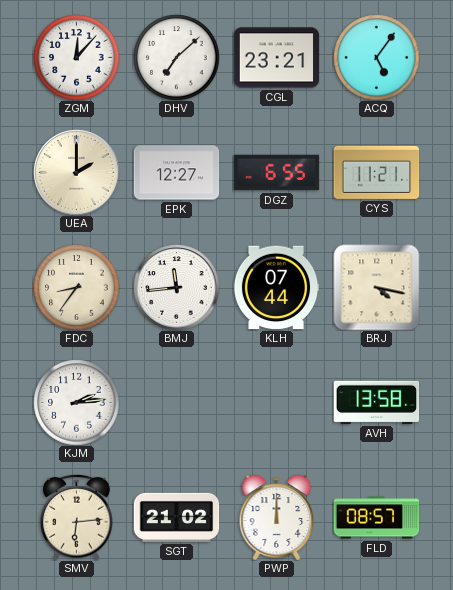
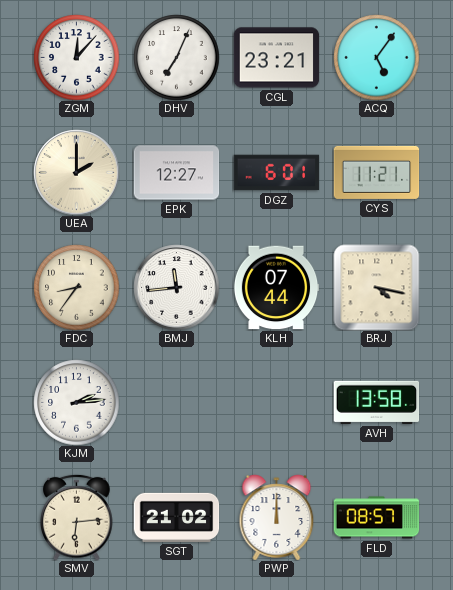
DHV: 7:08 -> 7:04
DGZ: 6:55 -> 6:01
